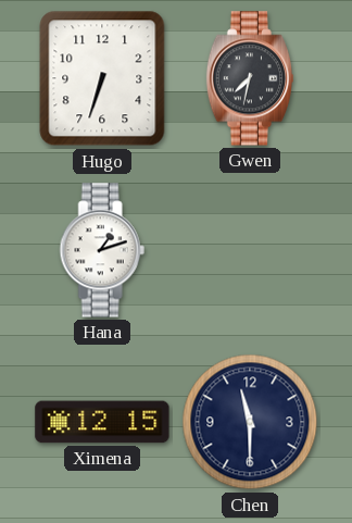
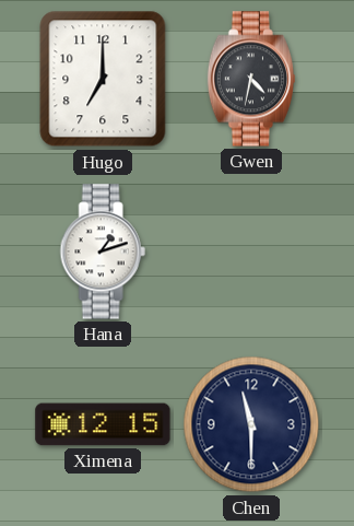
Hugo: 6:33 -> 7:00
Gwen: 7:32 -> 4:32
